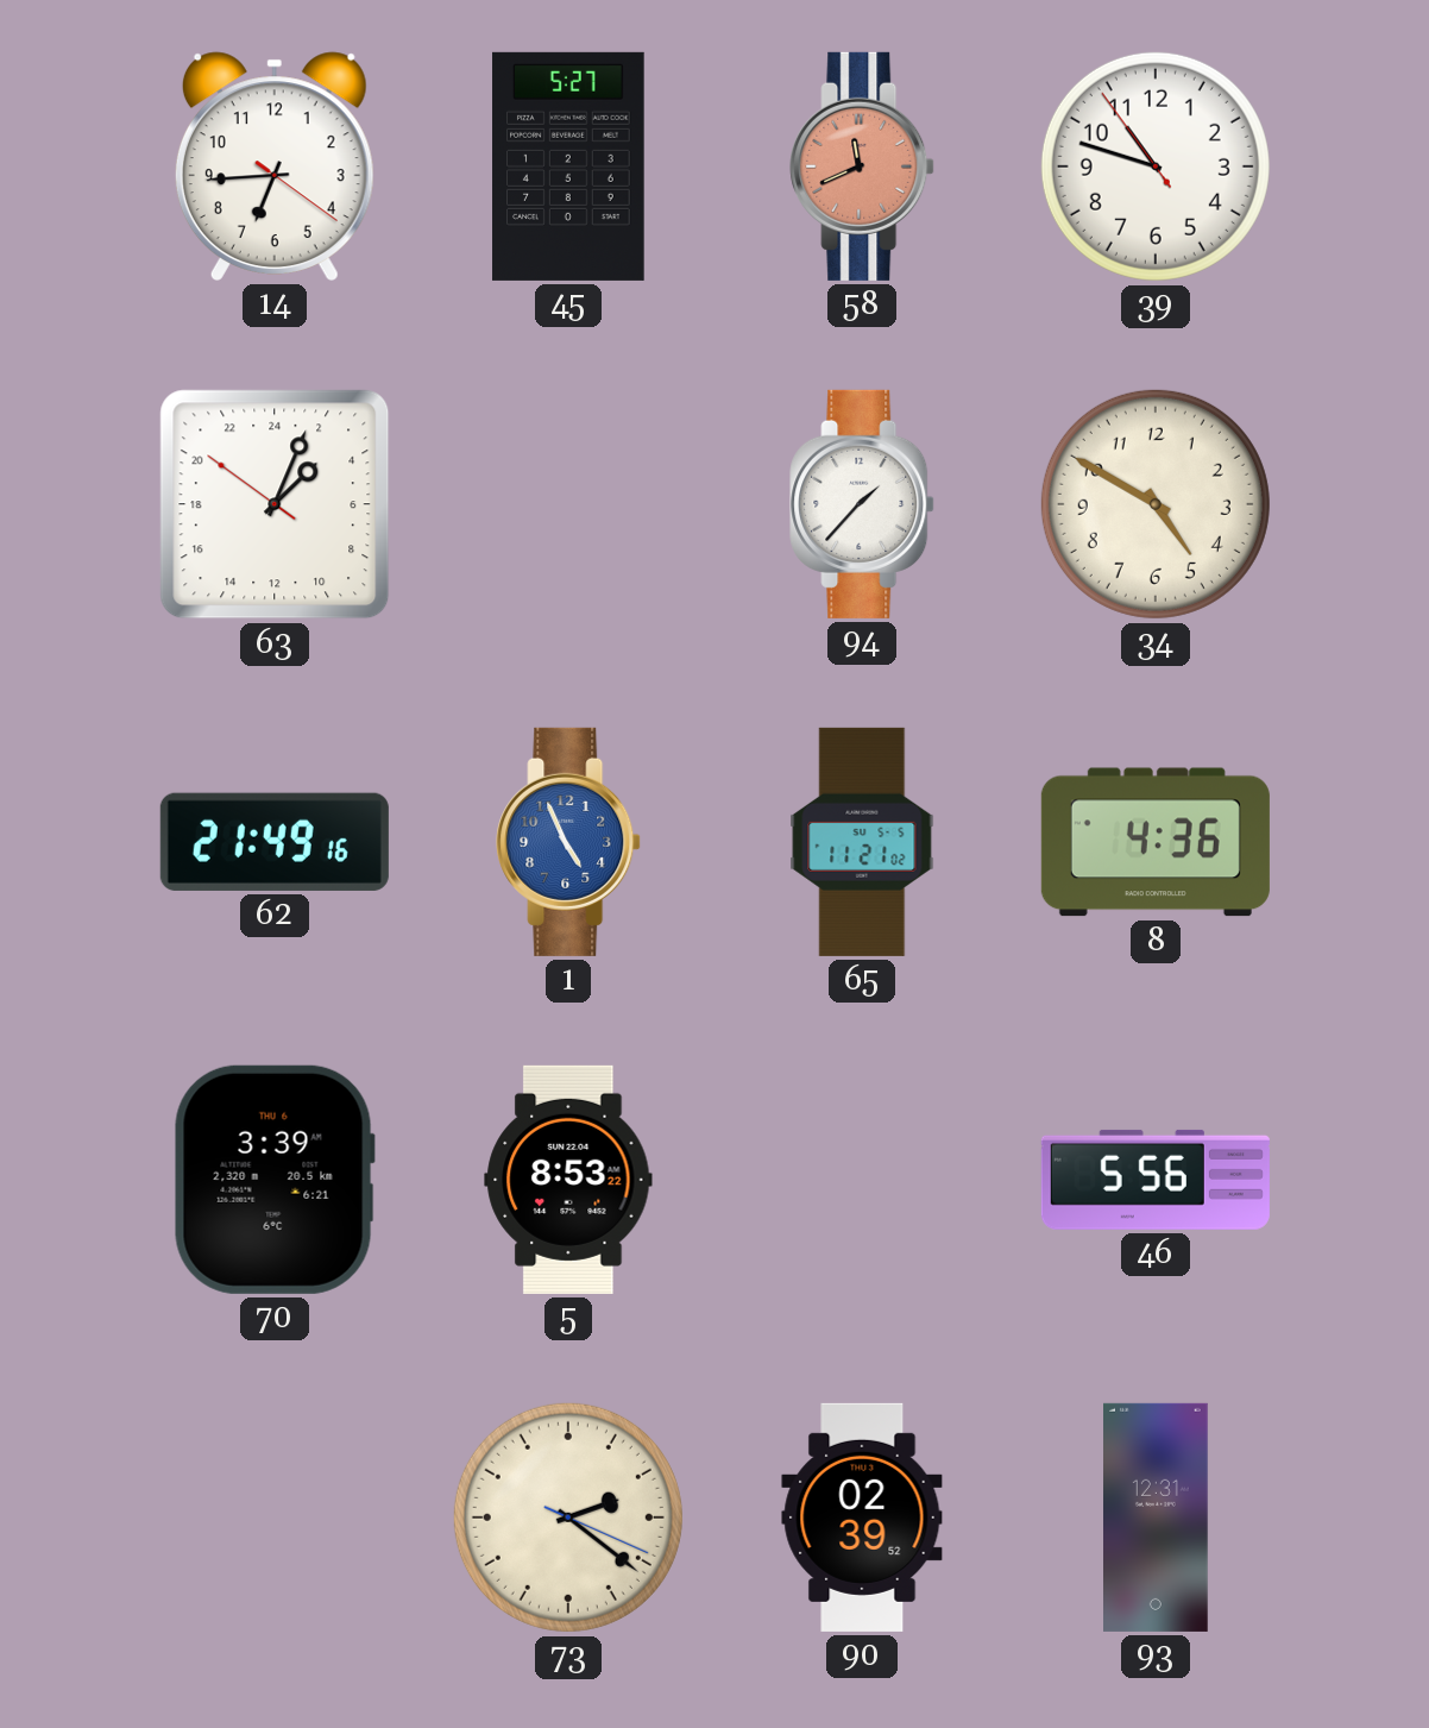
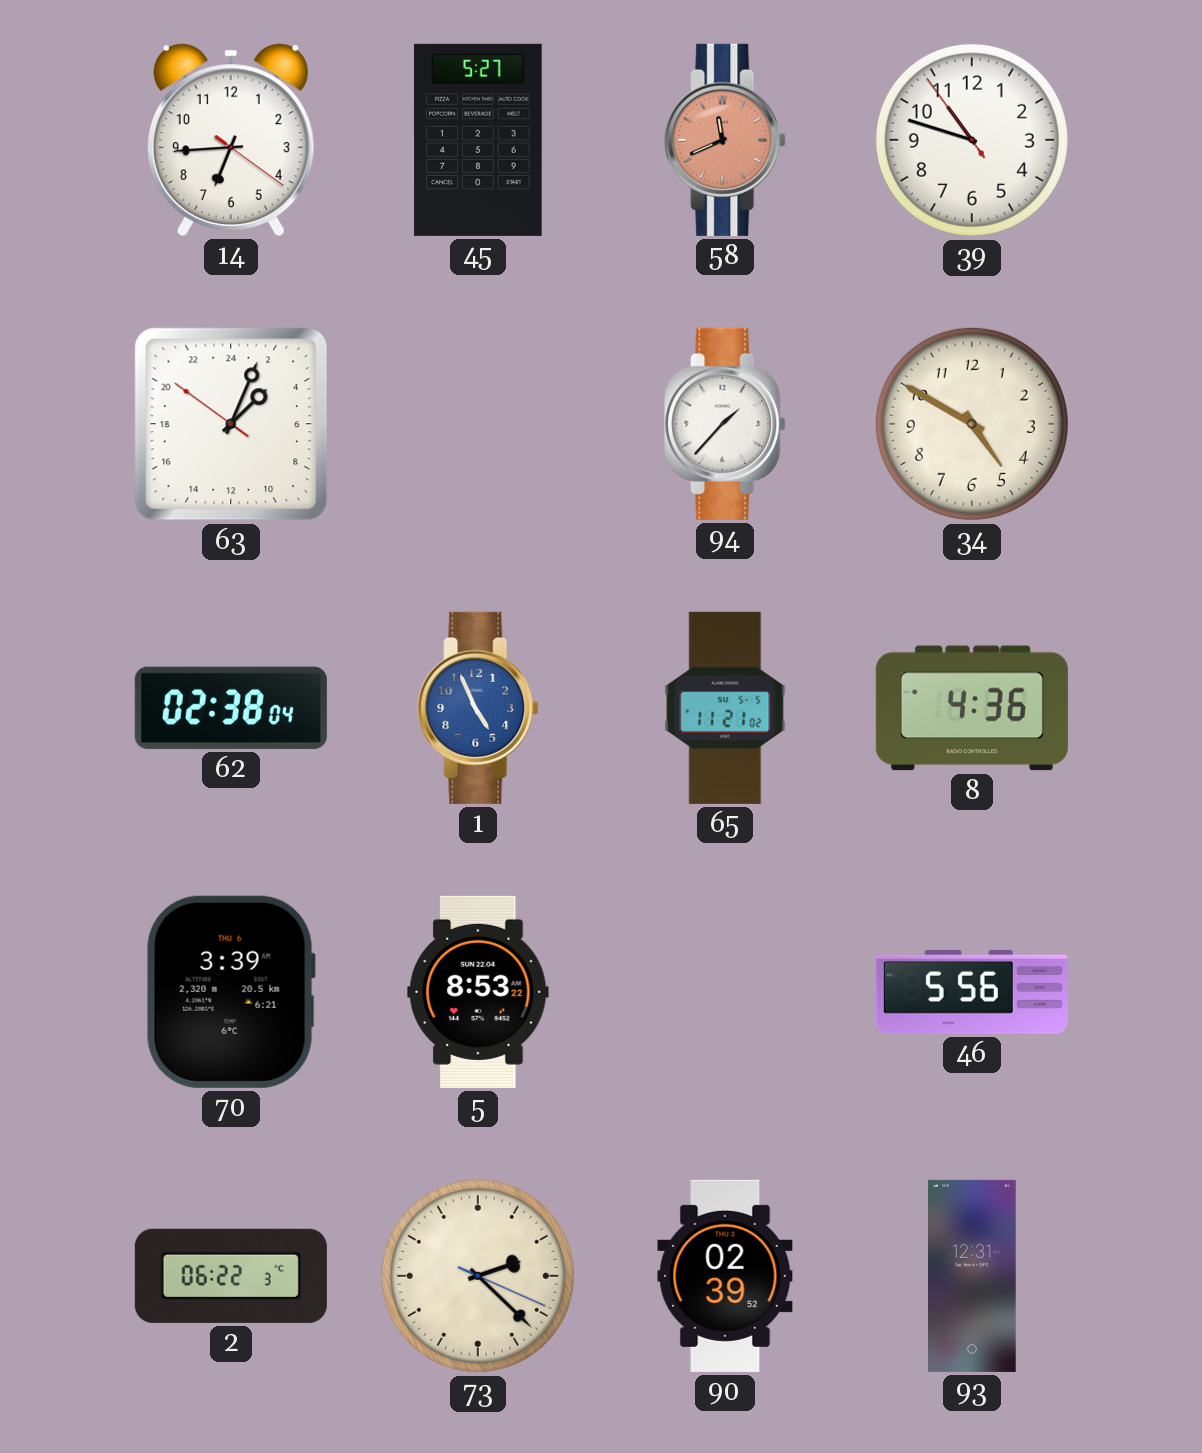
62: 21:49 -> 02:38
2: none -> 06:22
73: 2:21 -> 2:22
